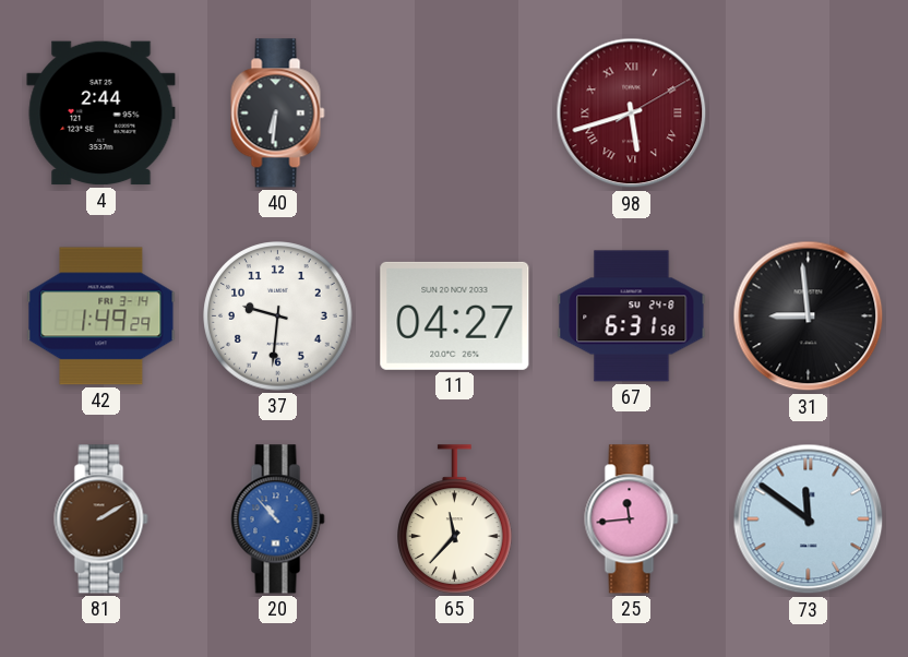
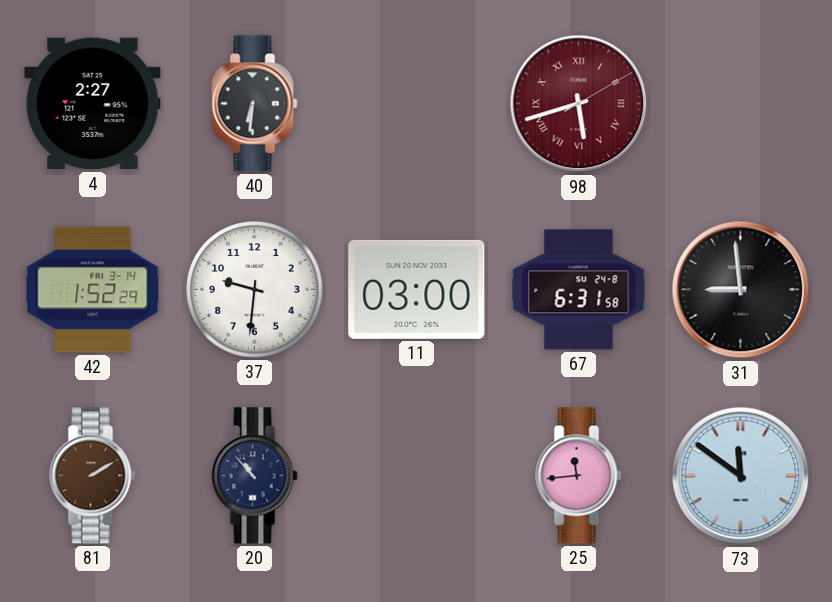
4: 2:44 -> 2:27
42: 1:49 -> 1:52
11: 04:27 -> 03:00
20 dial: blue -> navy
65: 11:37 -> none
